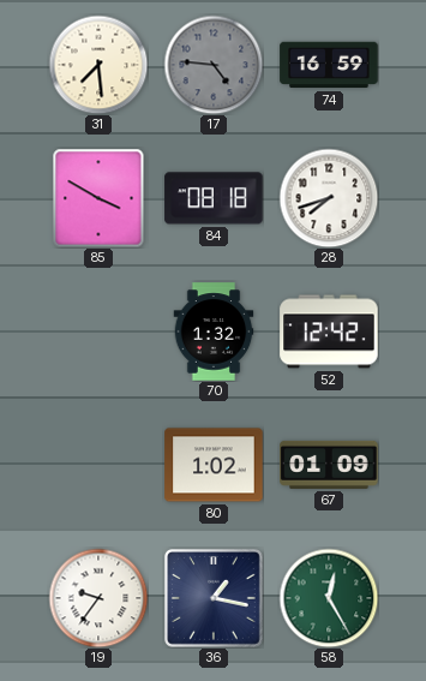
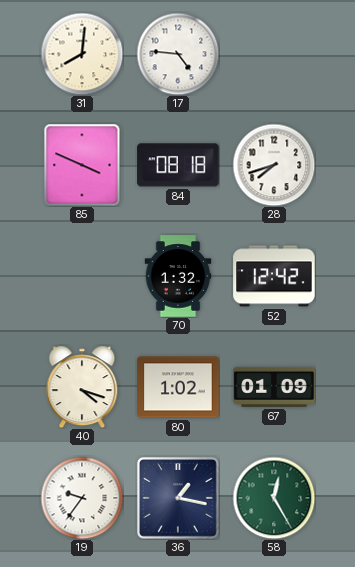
31: 7:29 -> 8:01
17 dial: grey -> white
74: 16:59 -> none
85: 3:50 -> 3:49
40: none -> 4:18
